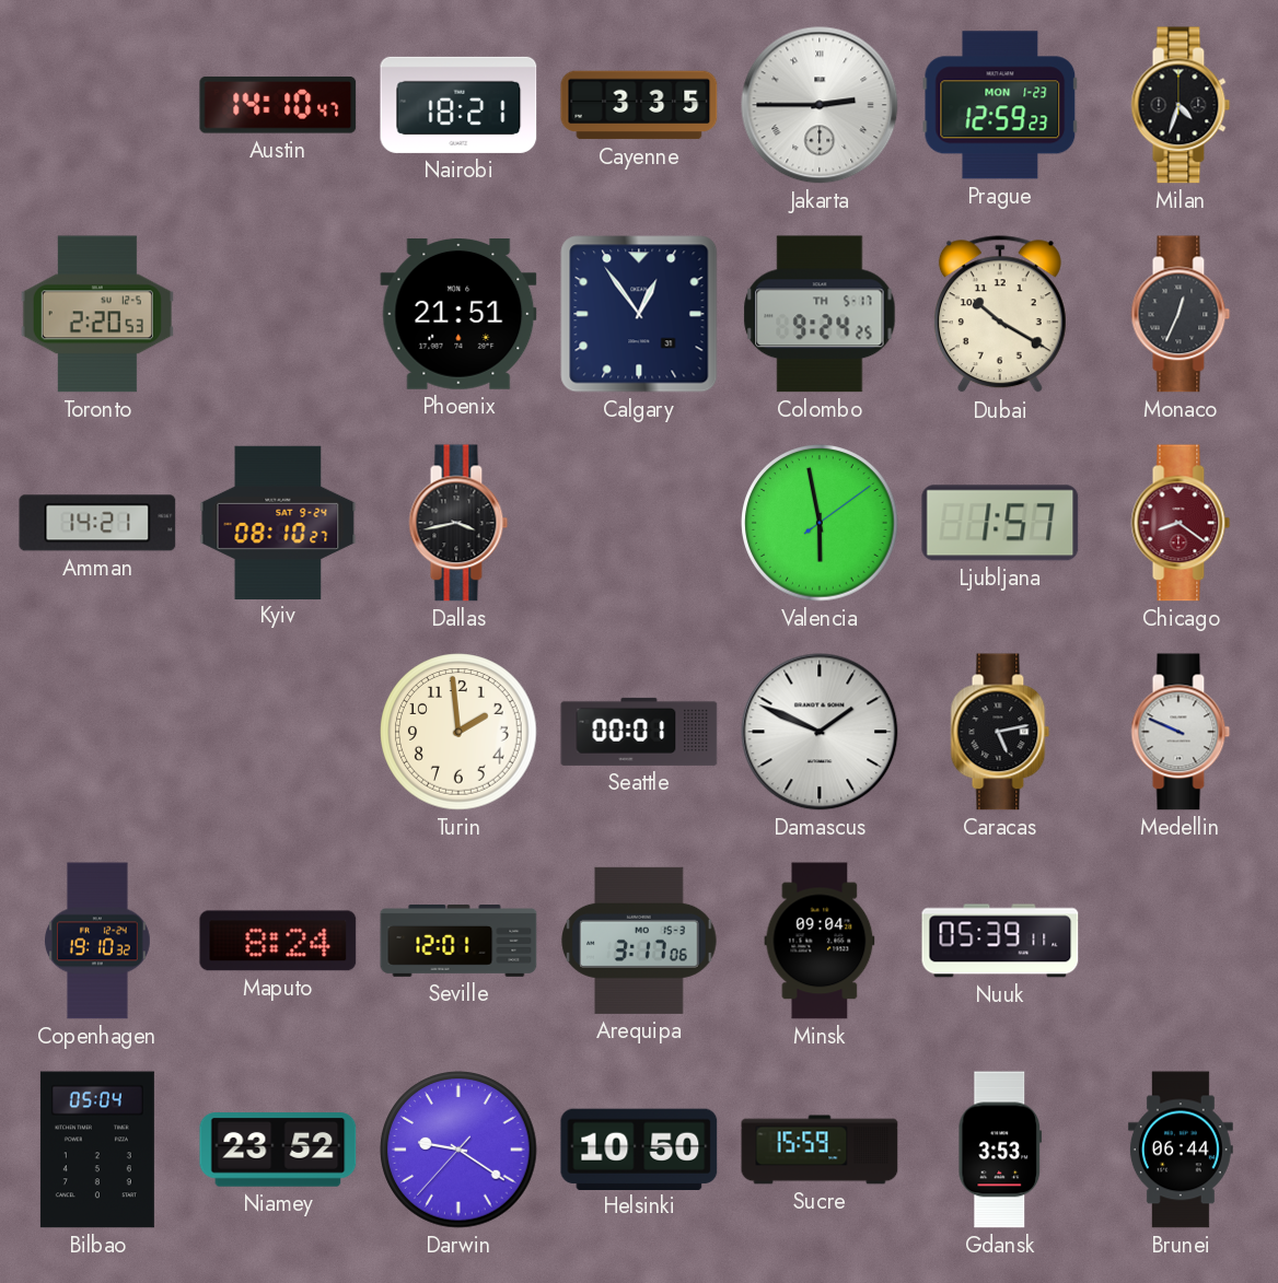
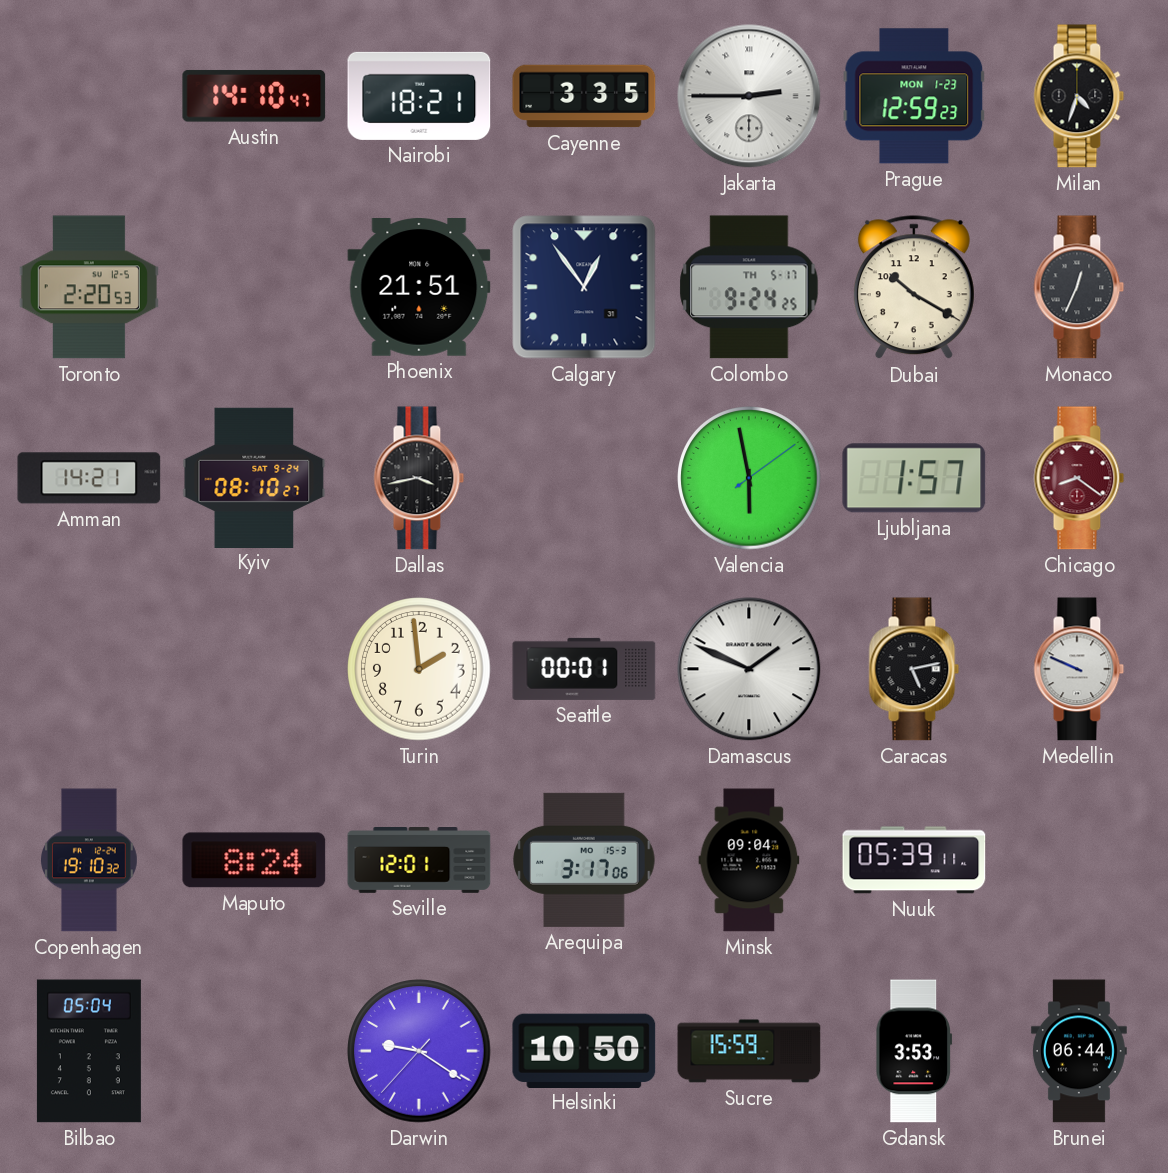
Niamey: 23:52 -> none
